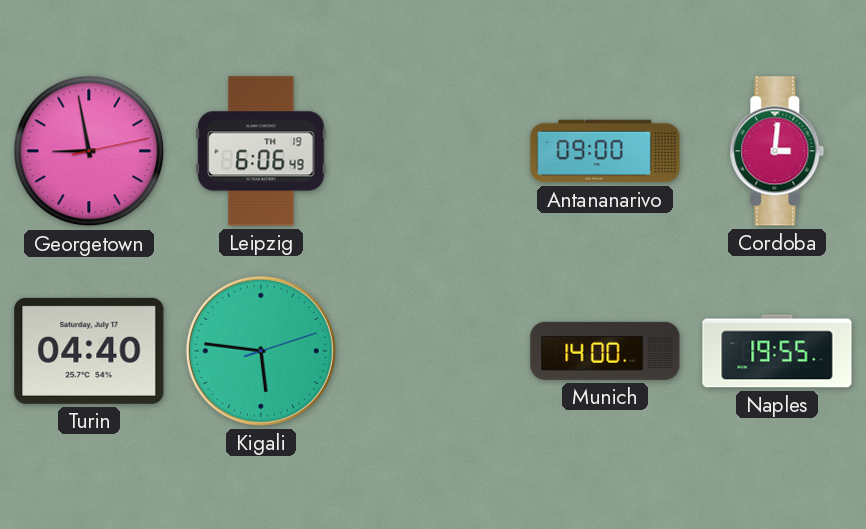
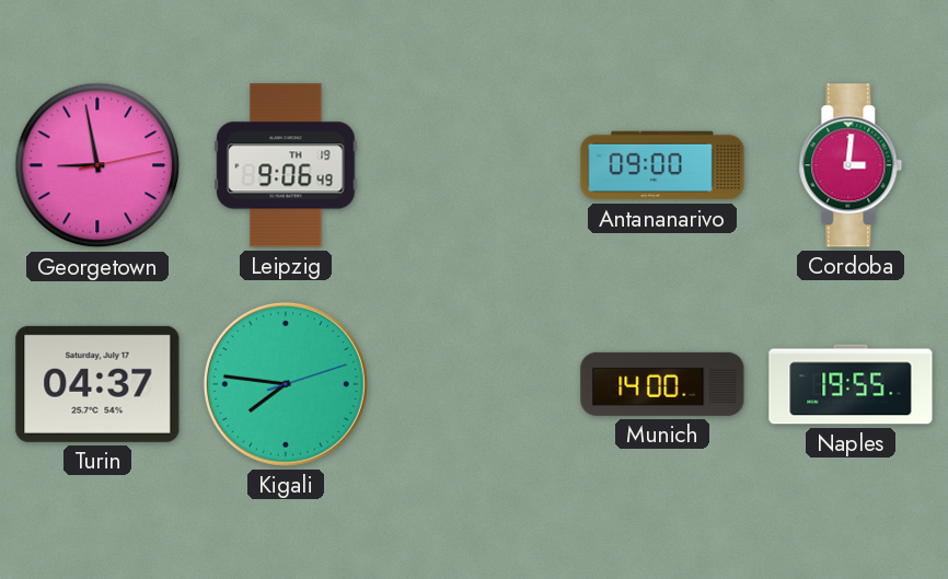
Leipzig: 6:06 -> 9:06
Turin: 04:40 -> 04:37
Kigali: 5:46 -> 7:46
